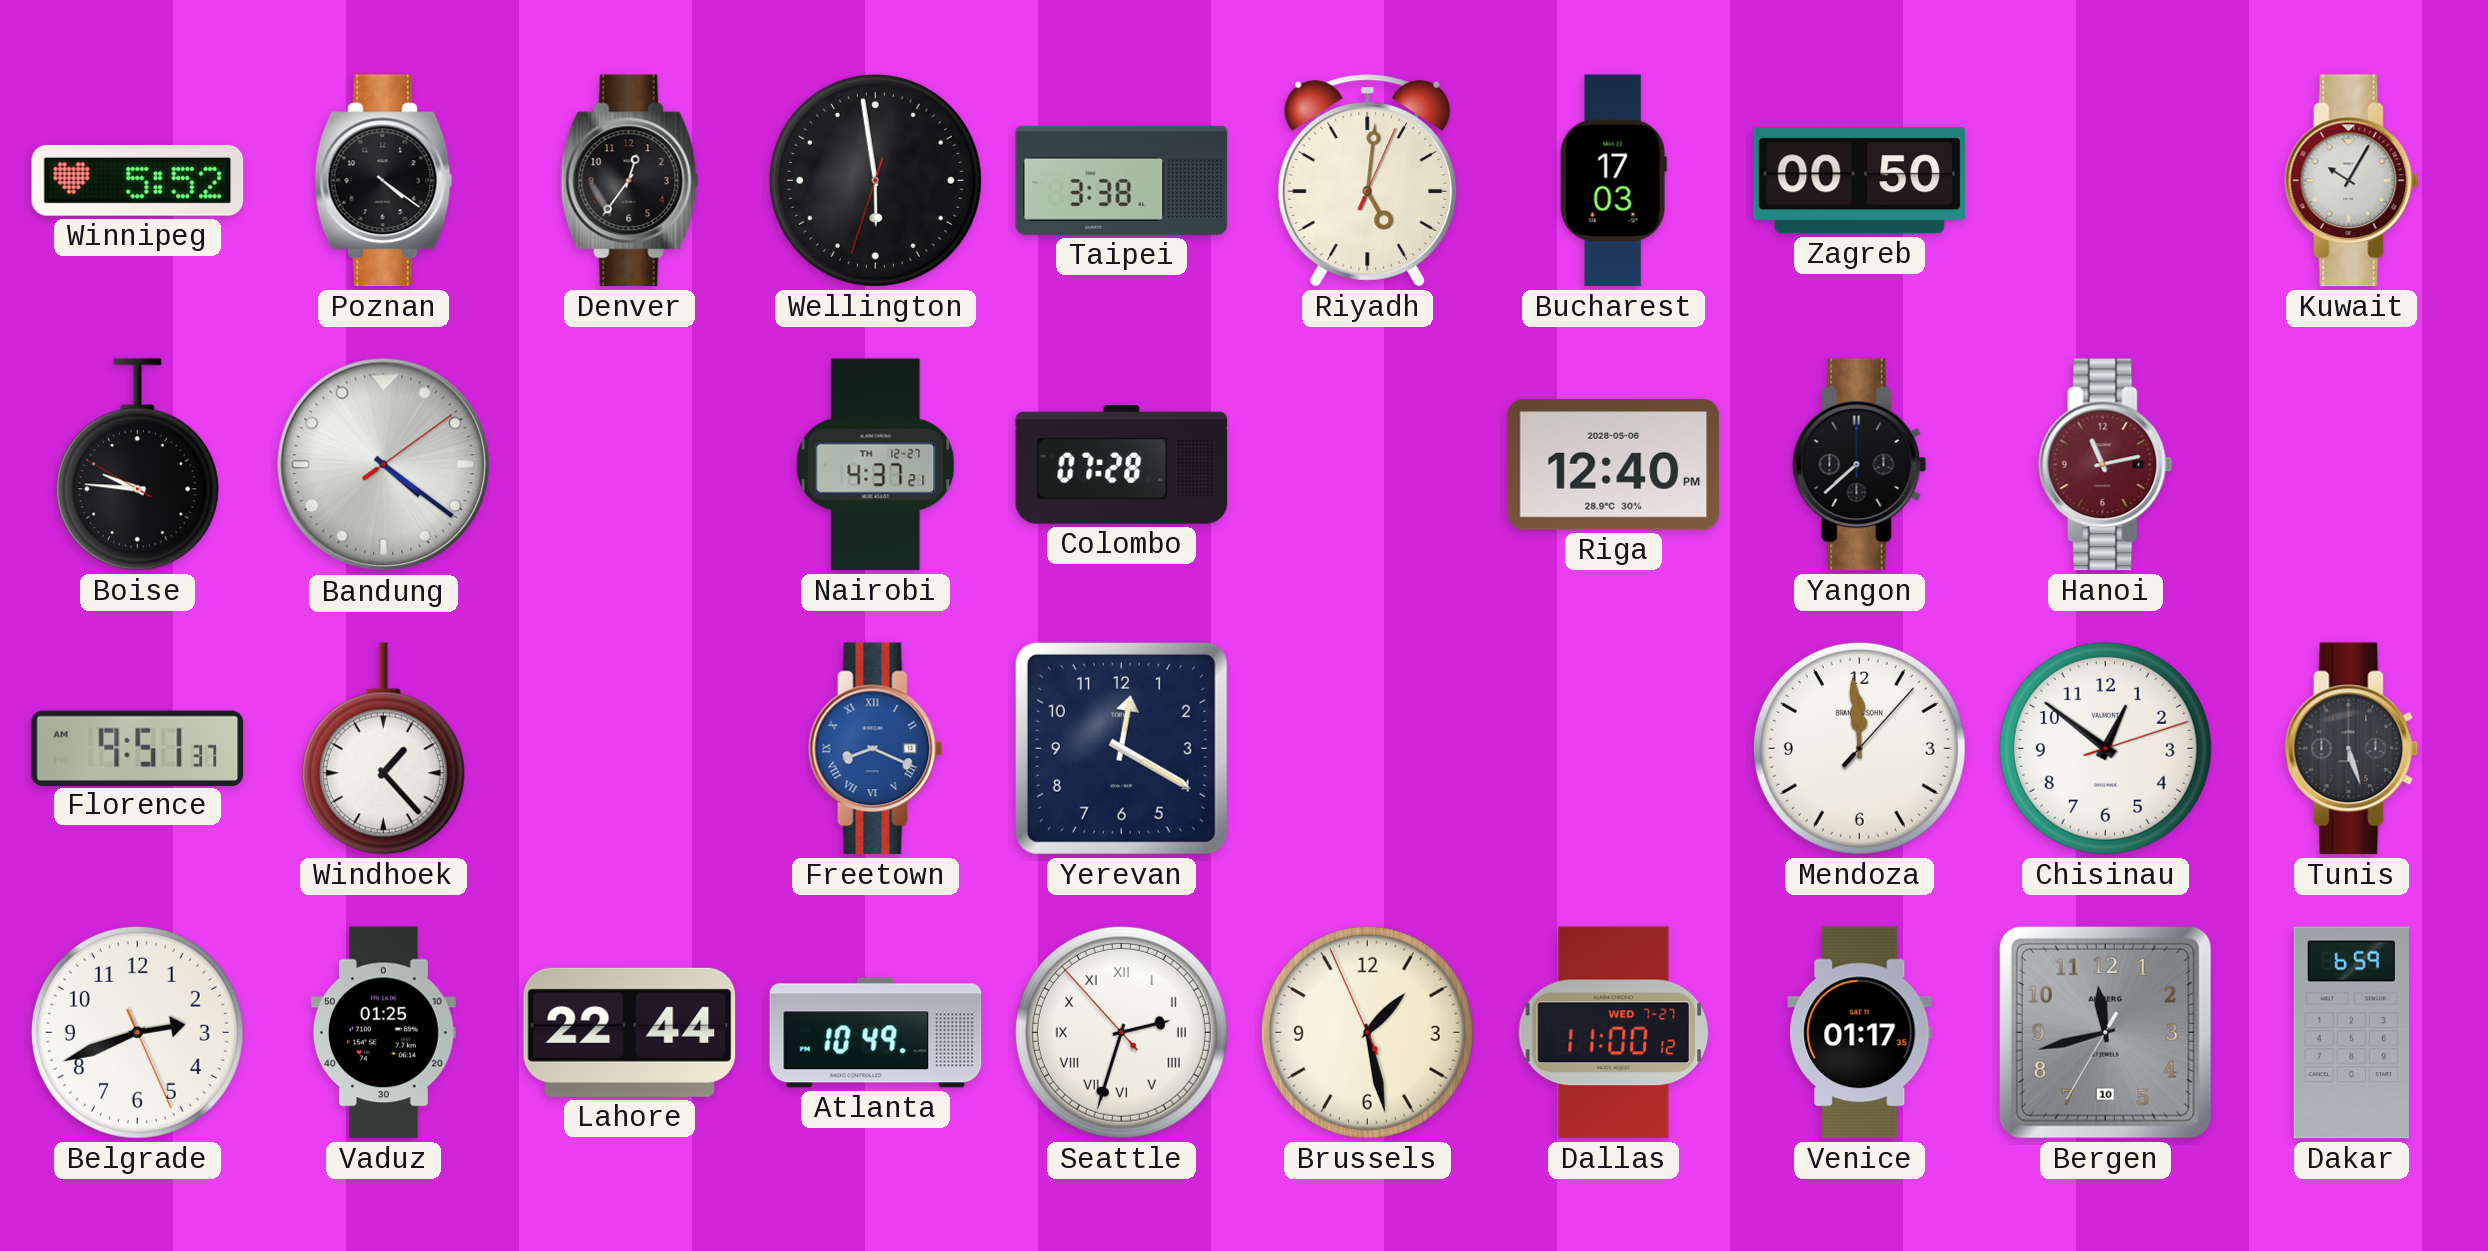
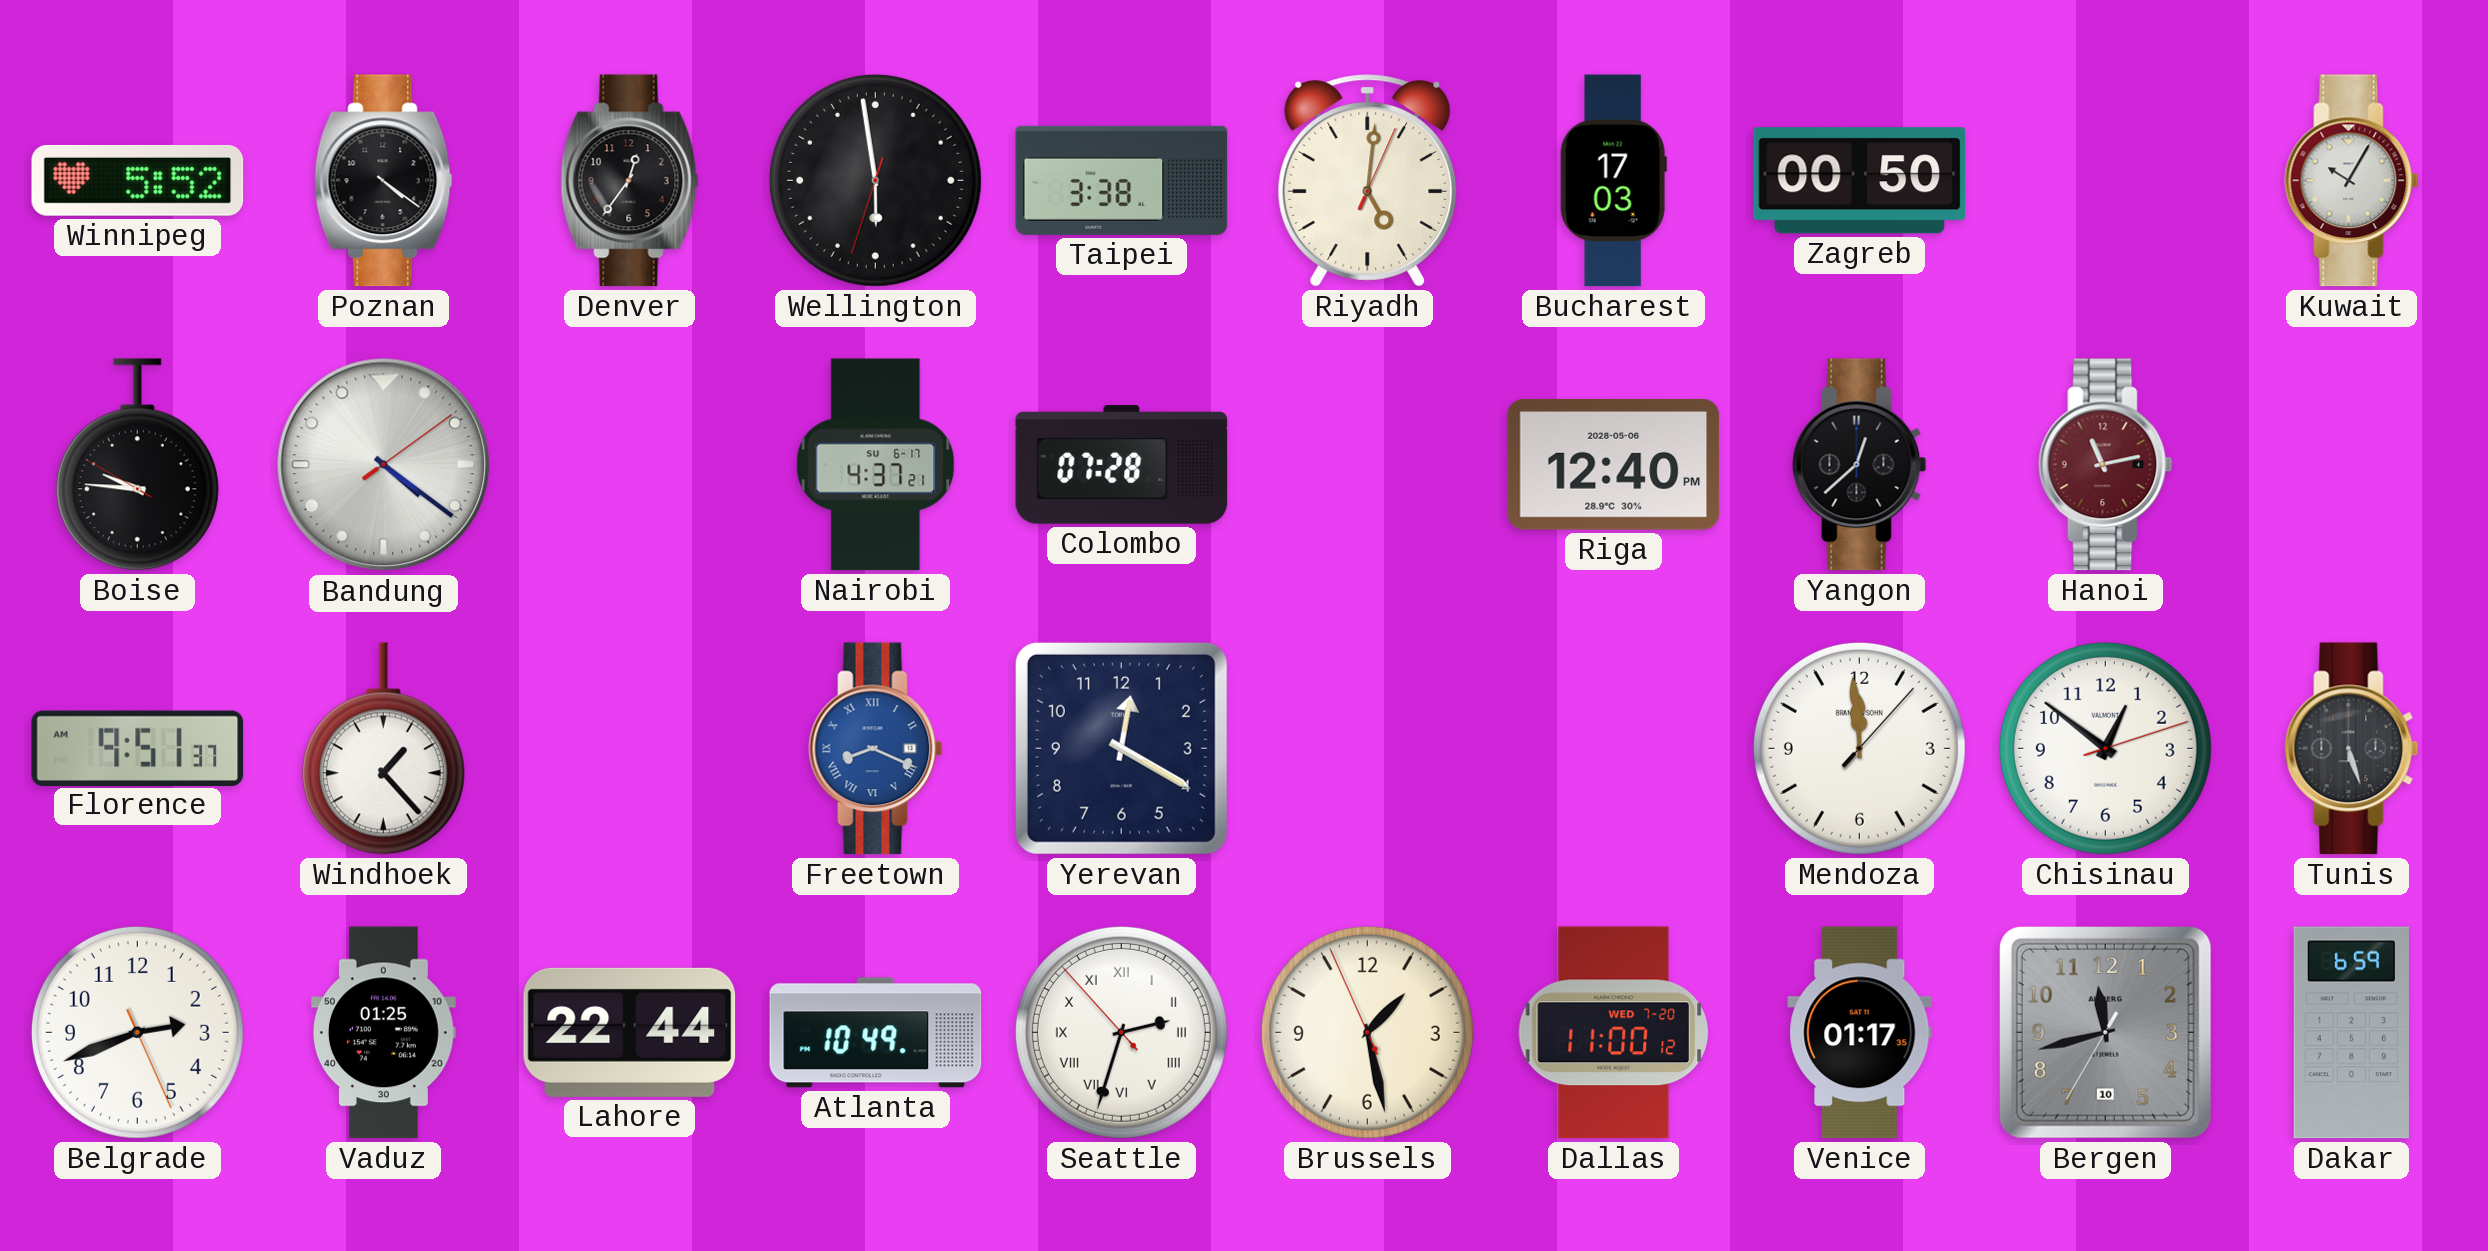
Nairobi date: TH 12-27 -> SU 6-17
Yangon: 7:38 -> 12:38
Dallas date: WED 7-27 -> WED 7-20
